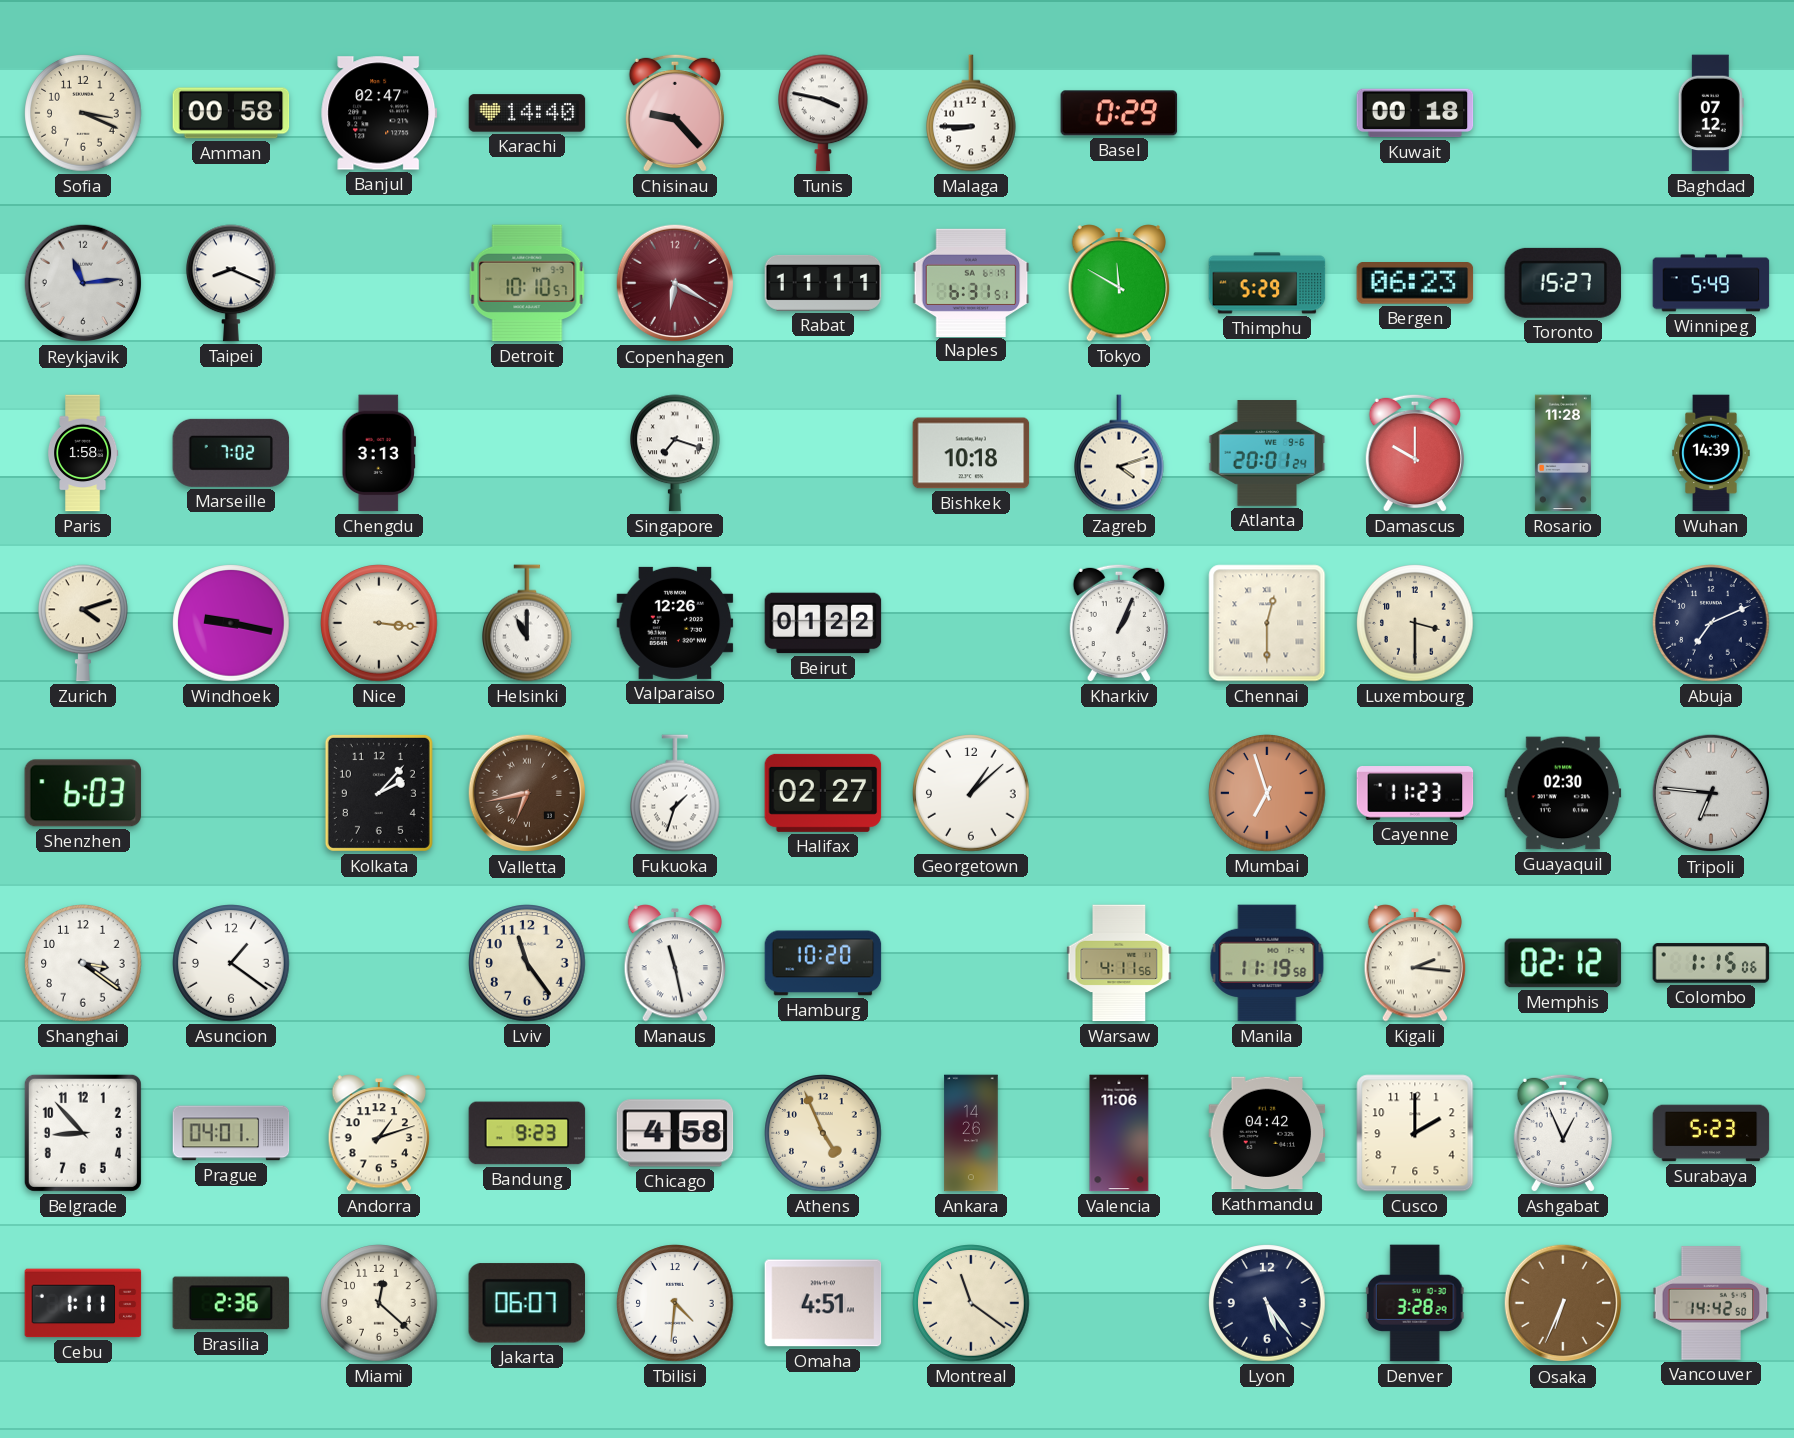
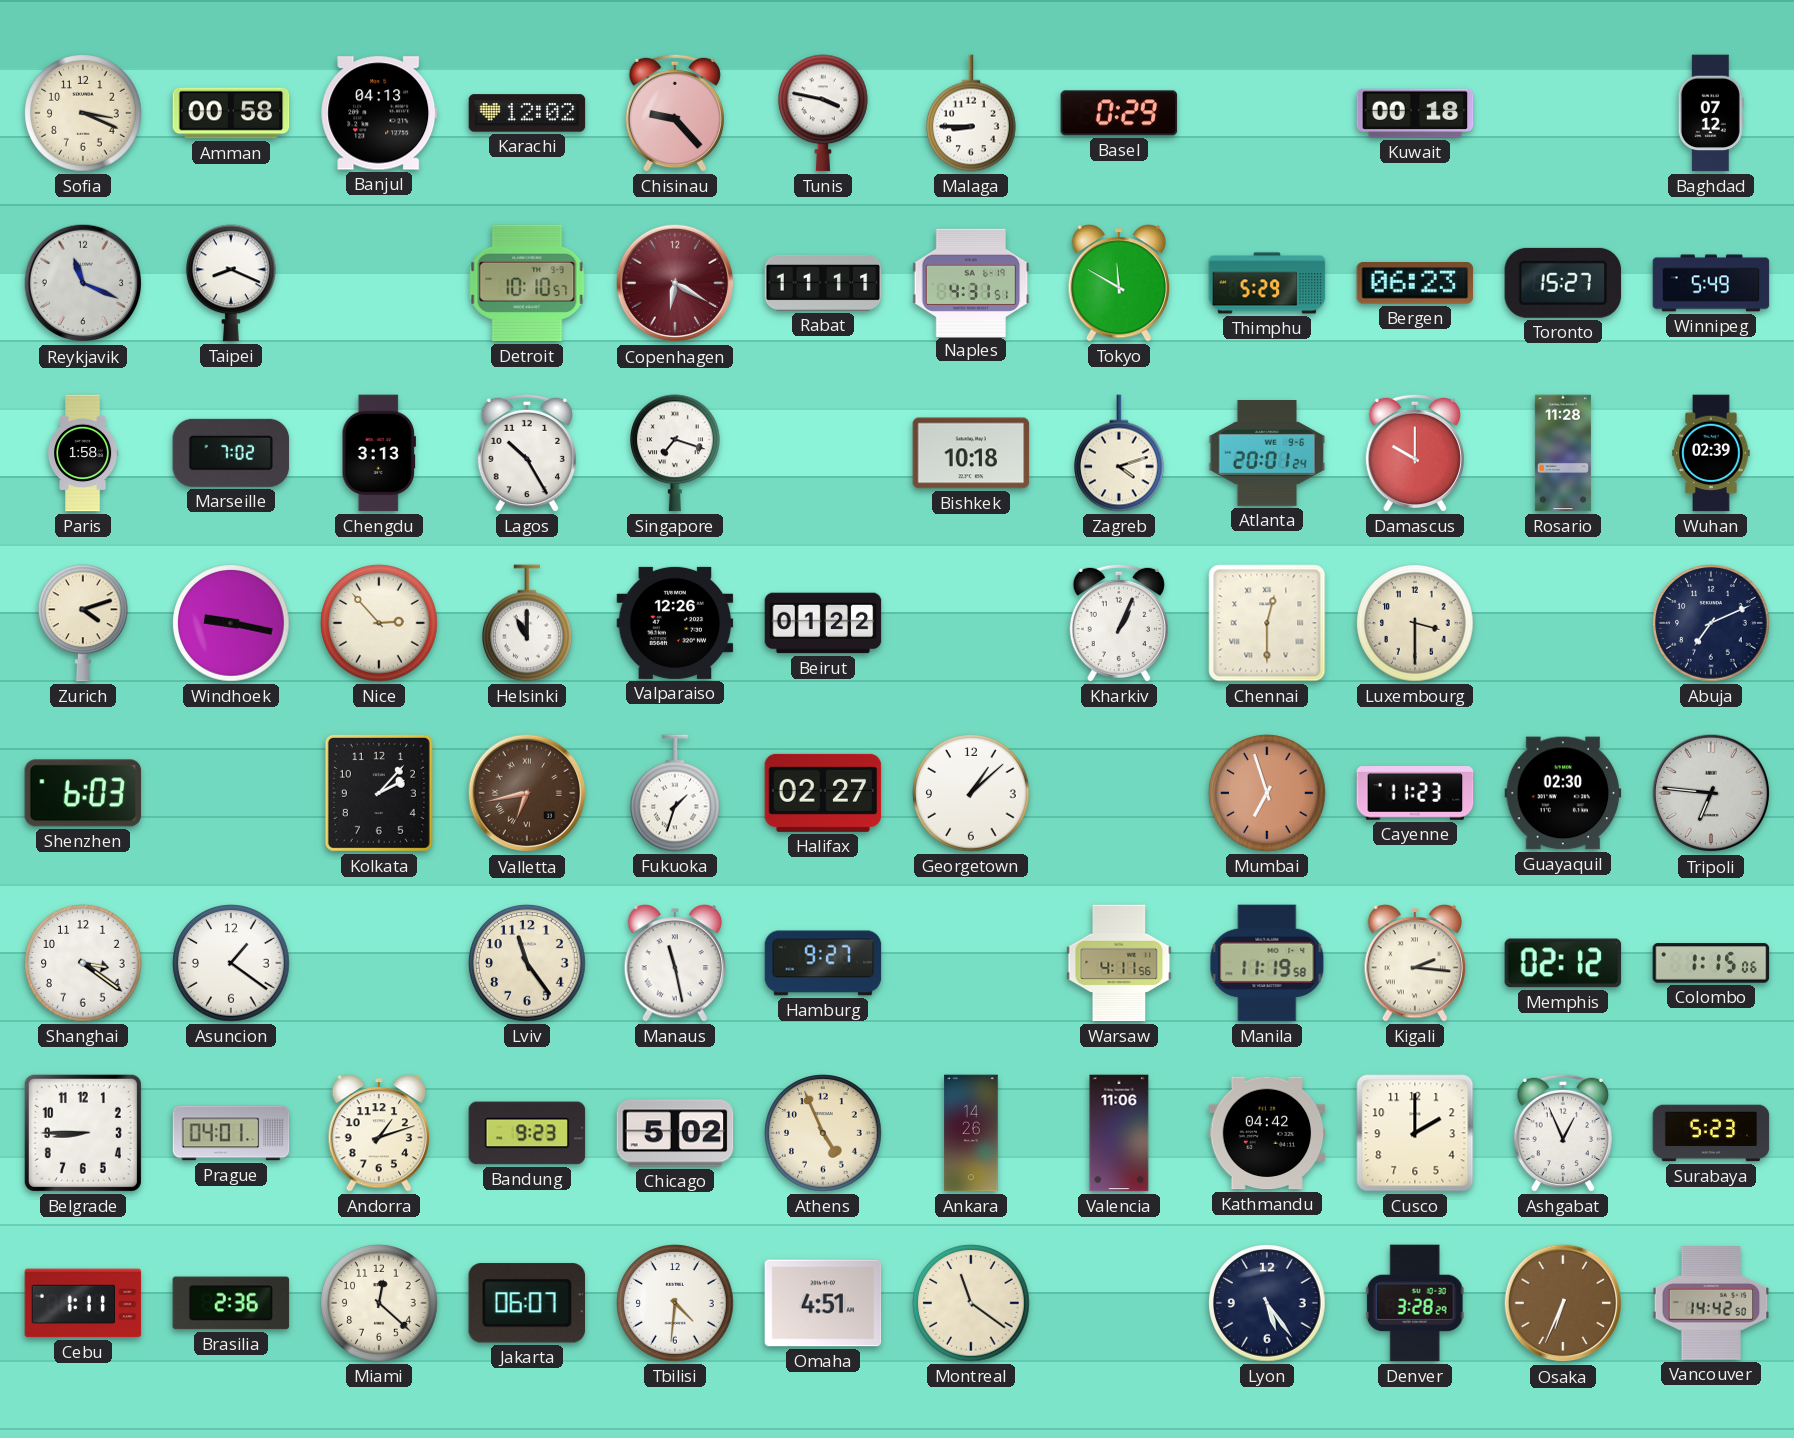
Banjul: 02:47 -> 04:13
Karachi: 14:40 -> 12:02
Reykjavik: 11:14 -> 11:19
Naples: 6:31 -> 4:31
Lagos: none -> 10:25
Wuhan: 14:39 -> 02:39
Nice: 3:16 -> 2:53
Hamburg: 10:20 -> 9:27
Belgrade: 8:53 -> 8:45
Chicago: 4:58 -> 5:02
